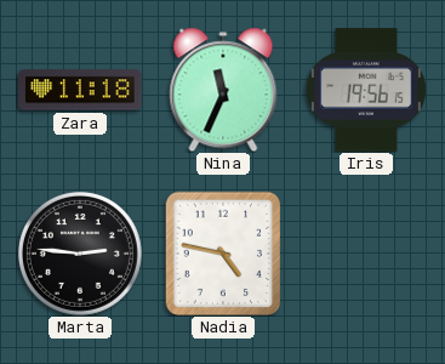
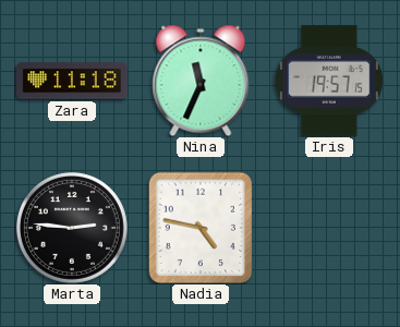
Iris: 19:56 -> 19:57
